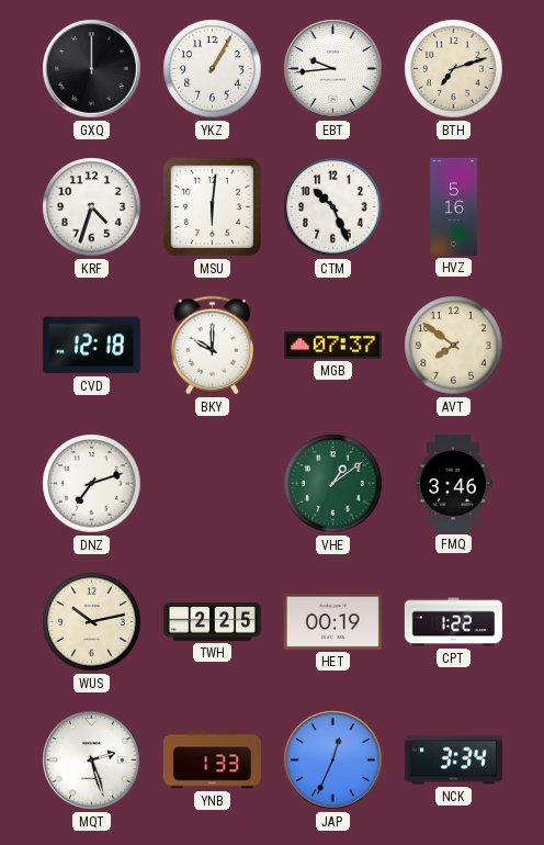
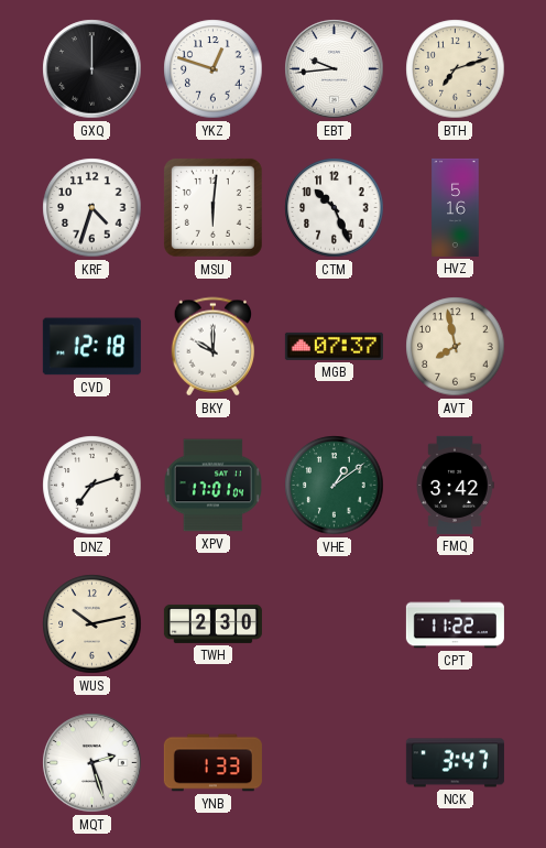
YKZ: 1:05 -> 12:48
AVT: 7:51 -> 7:58
XPV: none -> 17:01
FMQ: 3:46 -> 3:42
TWH: 2:25 -> 2:30
HET: 00:19 -> none
CPT: 1:22 -> 11:22
JAP: 12:34 -> none
NCK: 3:34 -> 3:47
